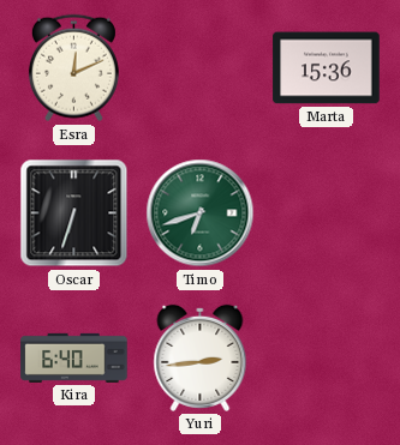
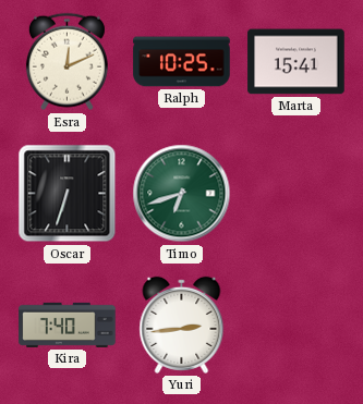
Ralph: none -> 10:25
Marta: 15:36 -> 15:41
Kira: 6:40 -> 7:40
